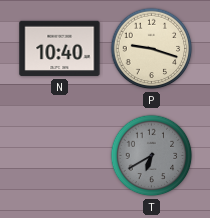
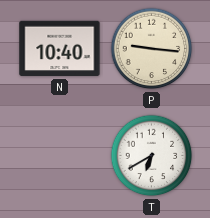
P: 9:18 -> 9:16
T dial: grey -> white
